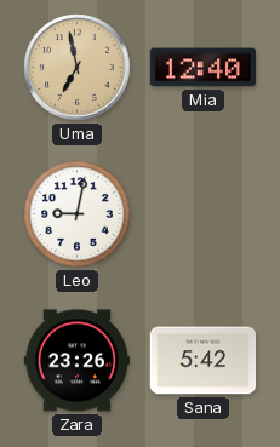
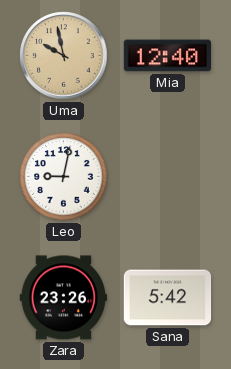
Uma: 6:58 -> 9:58
